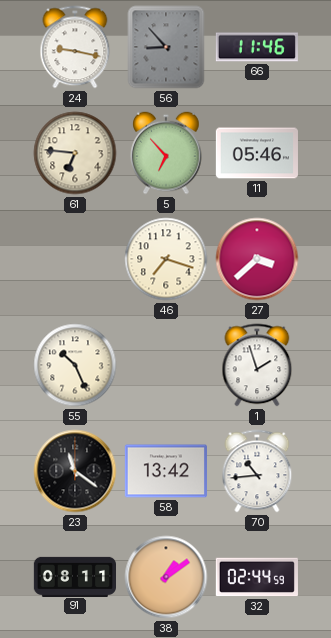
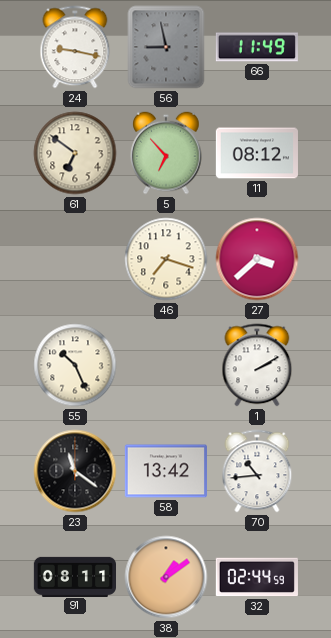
56: 8:53 -> 8:58
66: 11:46 -> 11:49
61: 6:46 -> 6:51
11: 05:46 -> 08:12
1: 1:57 -> 2:10
